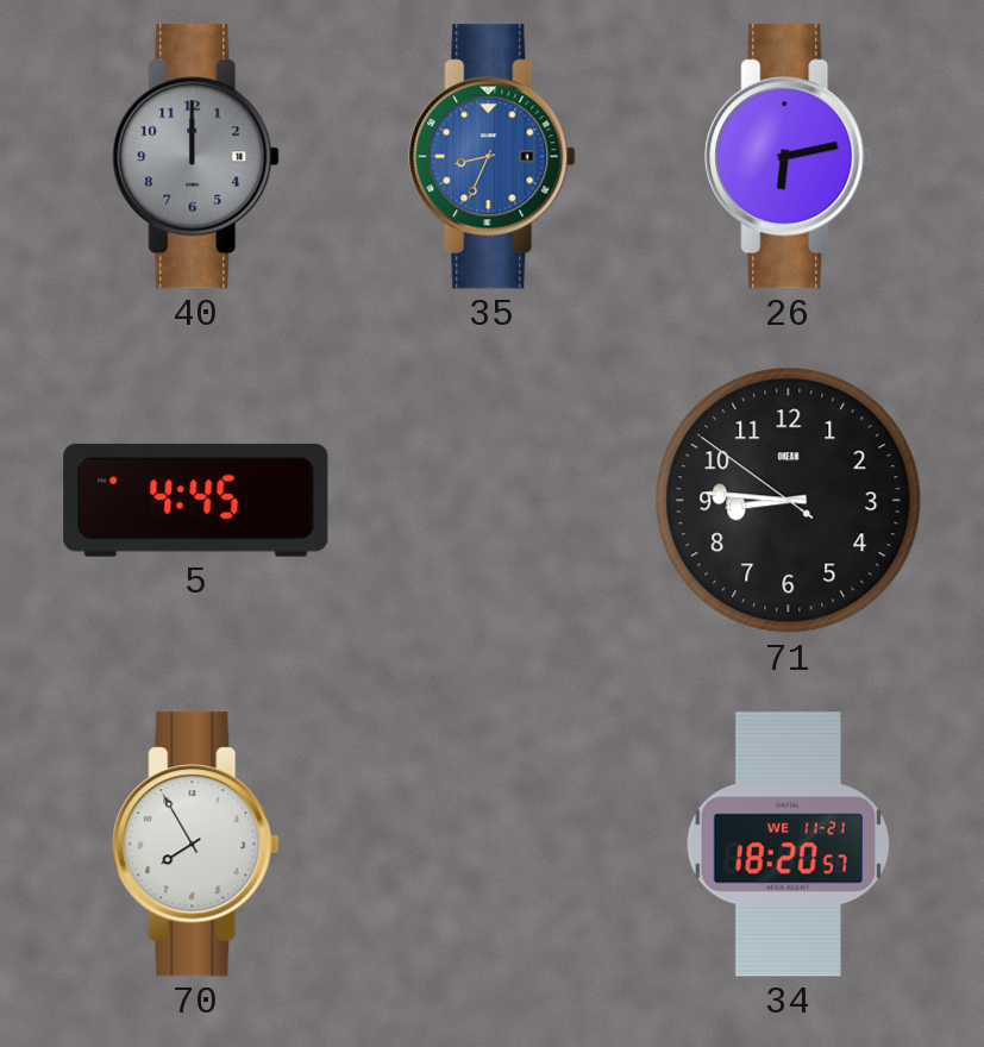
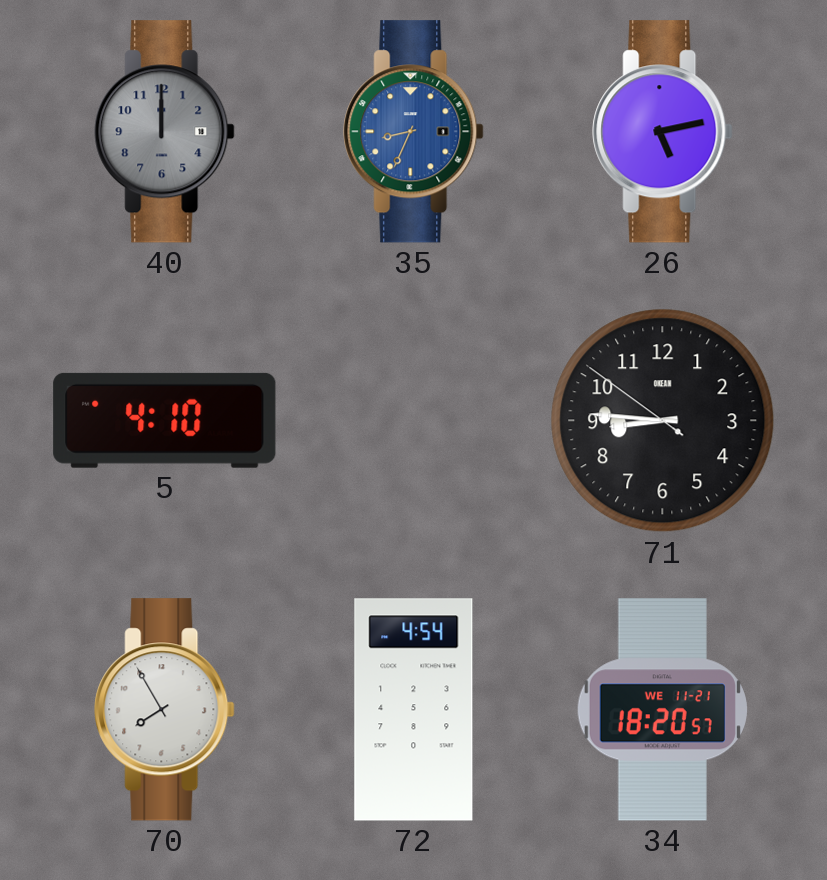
26: 6:13 -> 5:13
5: 4:45 -> 4:10
72: none -> 4:54
